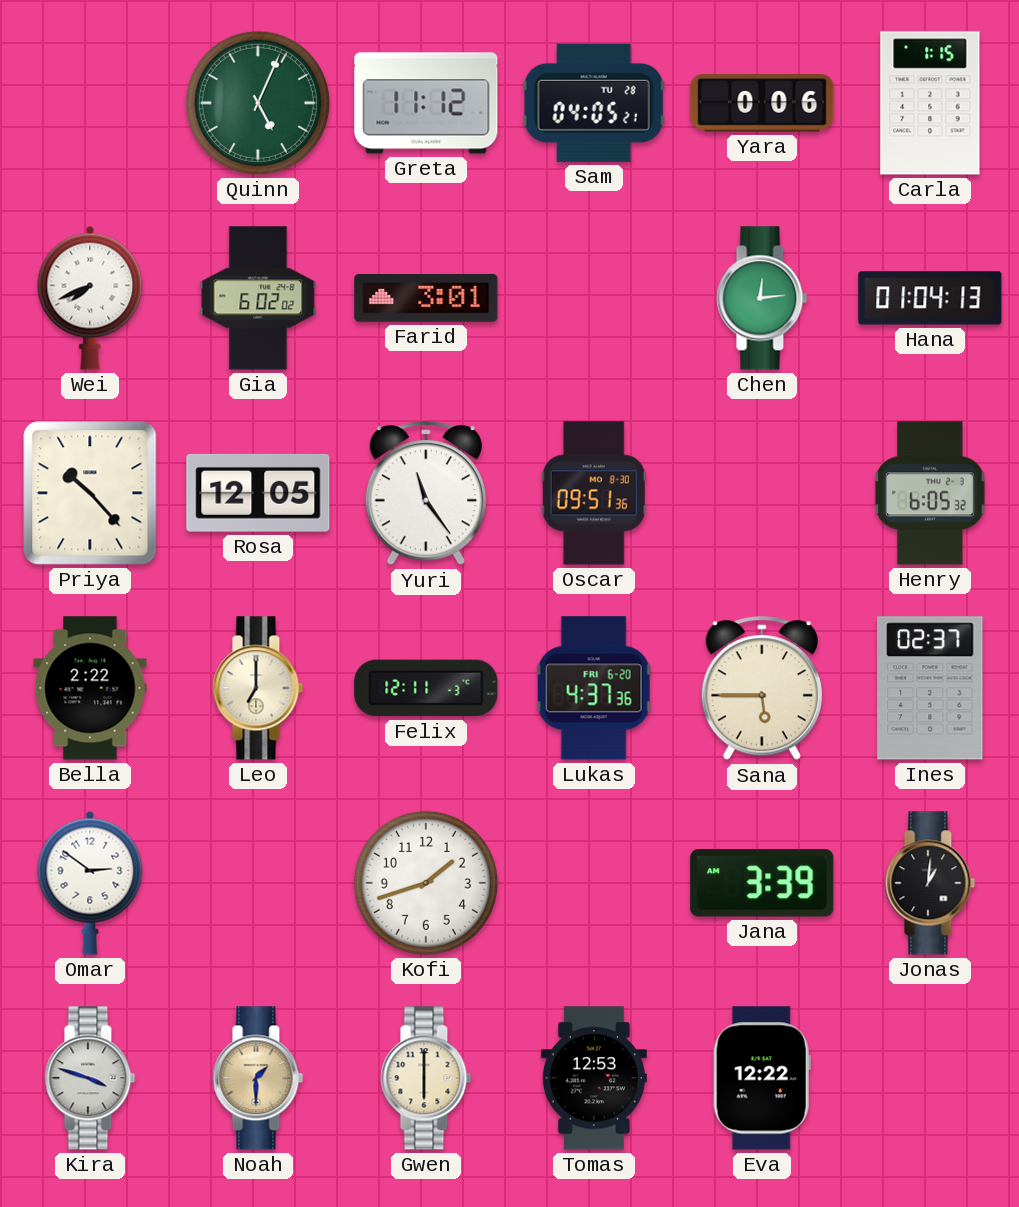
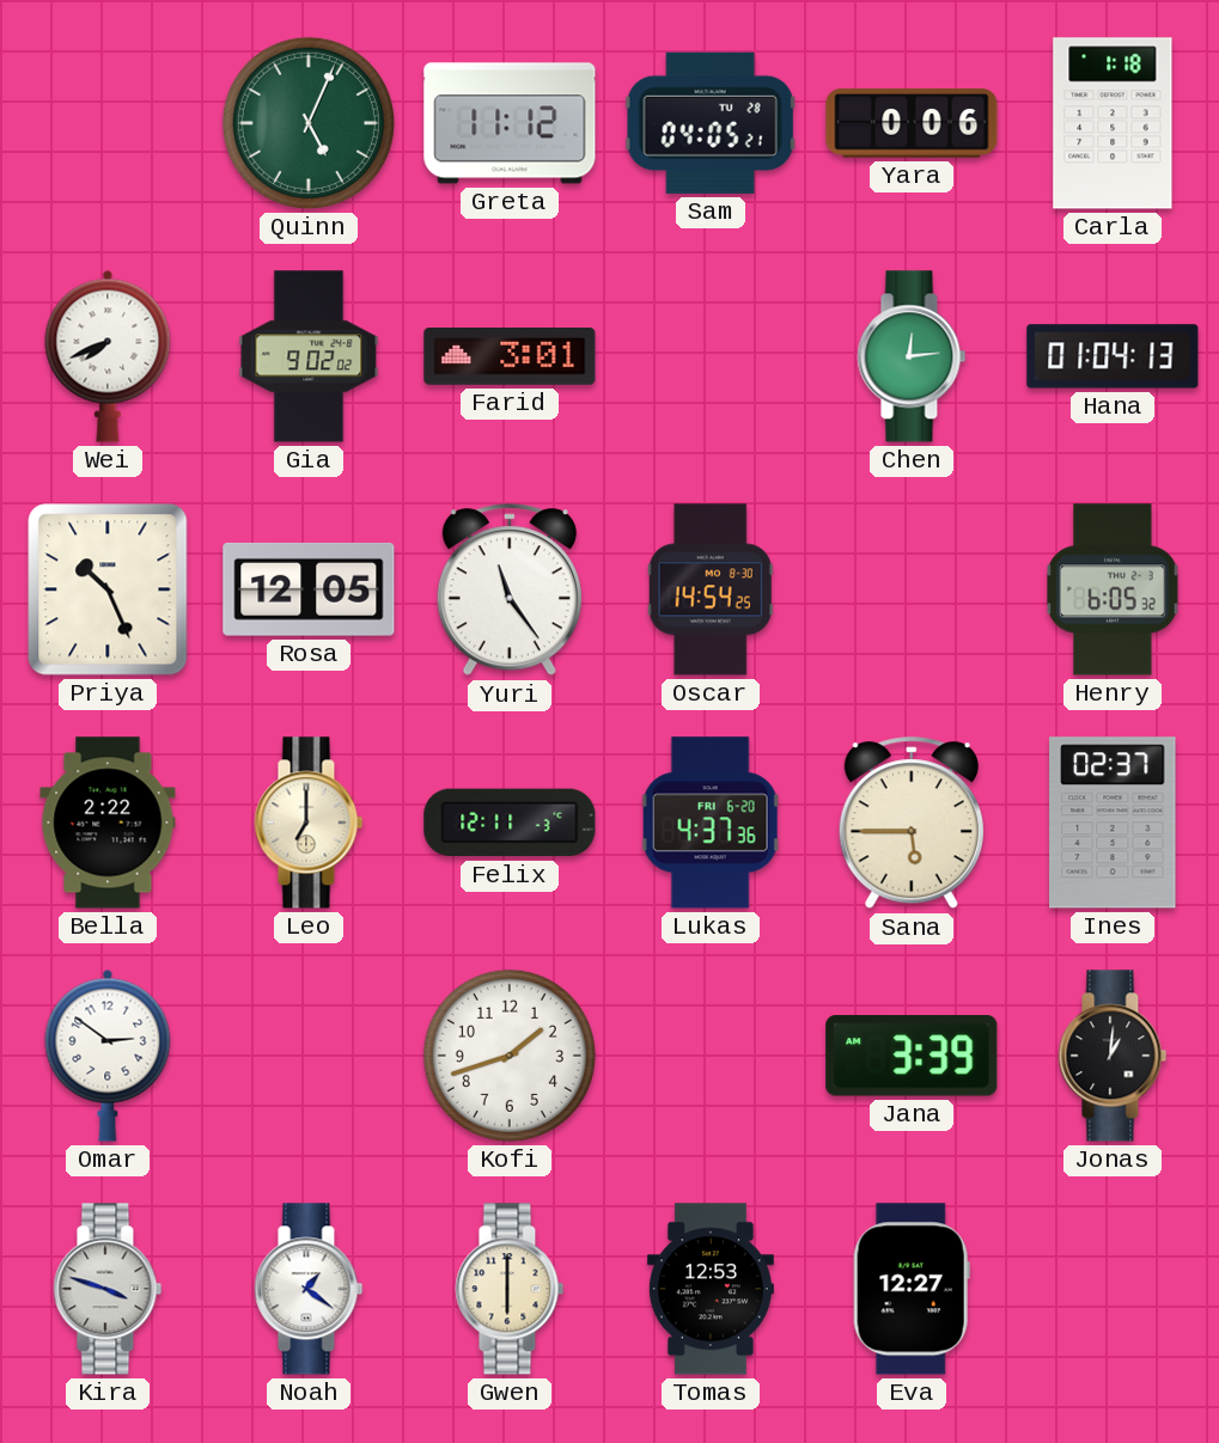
Carla: 1:15 -> 1:18
Gia: 6:02 -> 9:02
Priya: 10:23 -> 10:26
Oscar: 09:51 -> 14:54
Noah: 1:30 -> 1:21
Noah dial: champagne -> white
Eva: 12:22 -> 12:27
